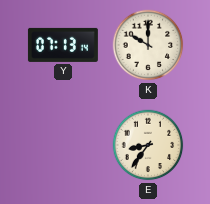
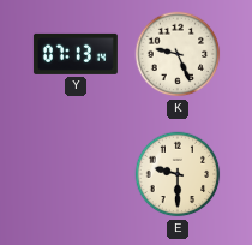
K: 10:00 -> 9:26
E: 8:36 -> 9:30
